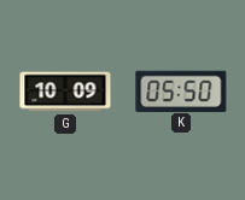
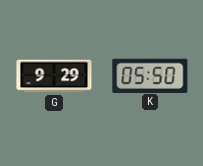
G: 10:09 -> 9:29
